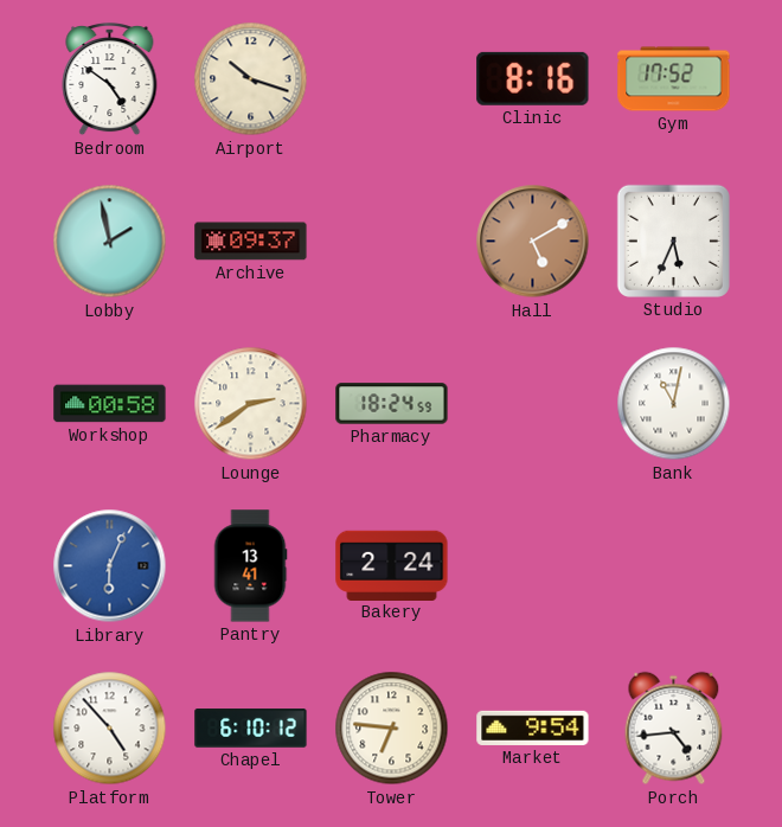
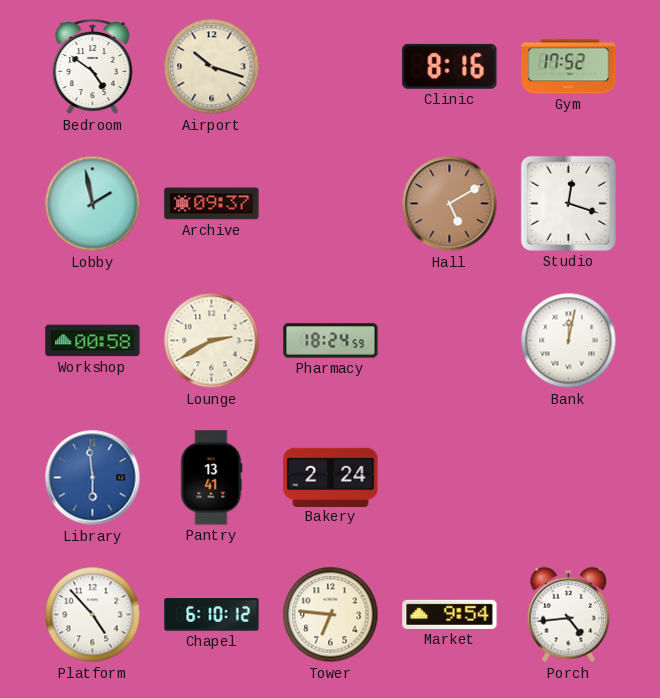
Studio: 5:34 -> 12:18
Lounge: 2:39 -> 2:40
Bank: 11:02 -> 12:02
Library: 6:04 -> 5:59
